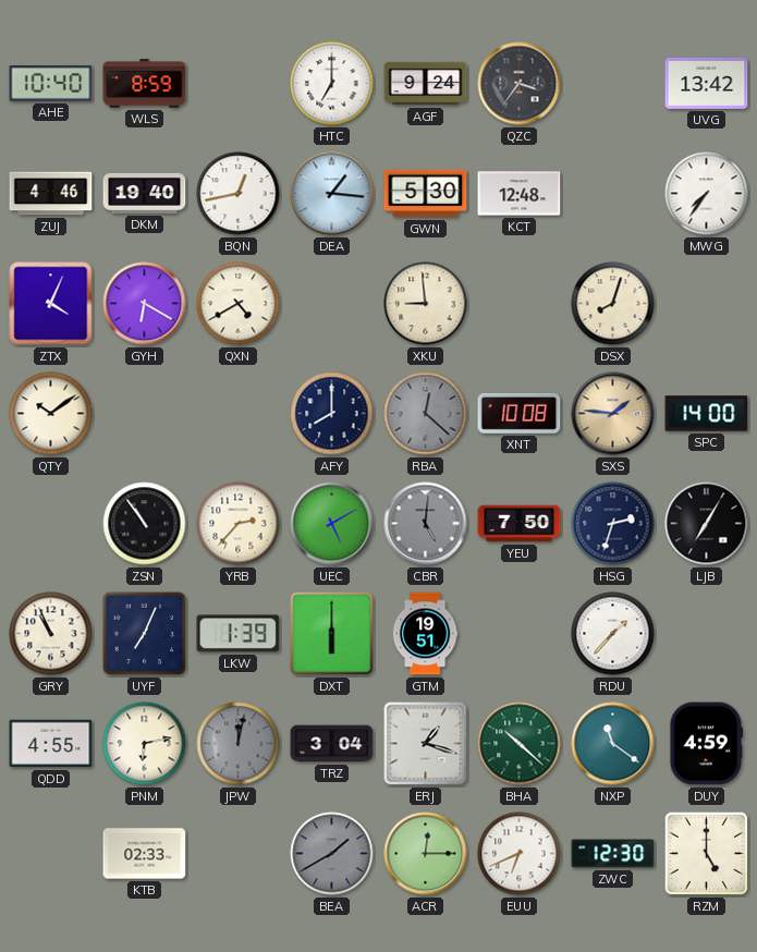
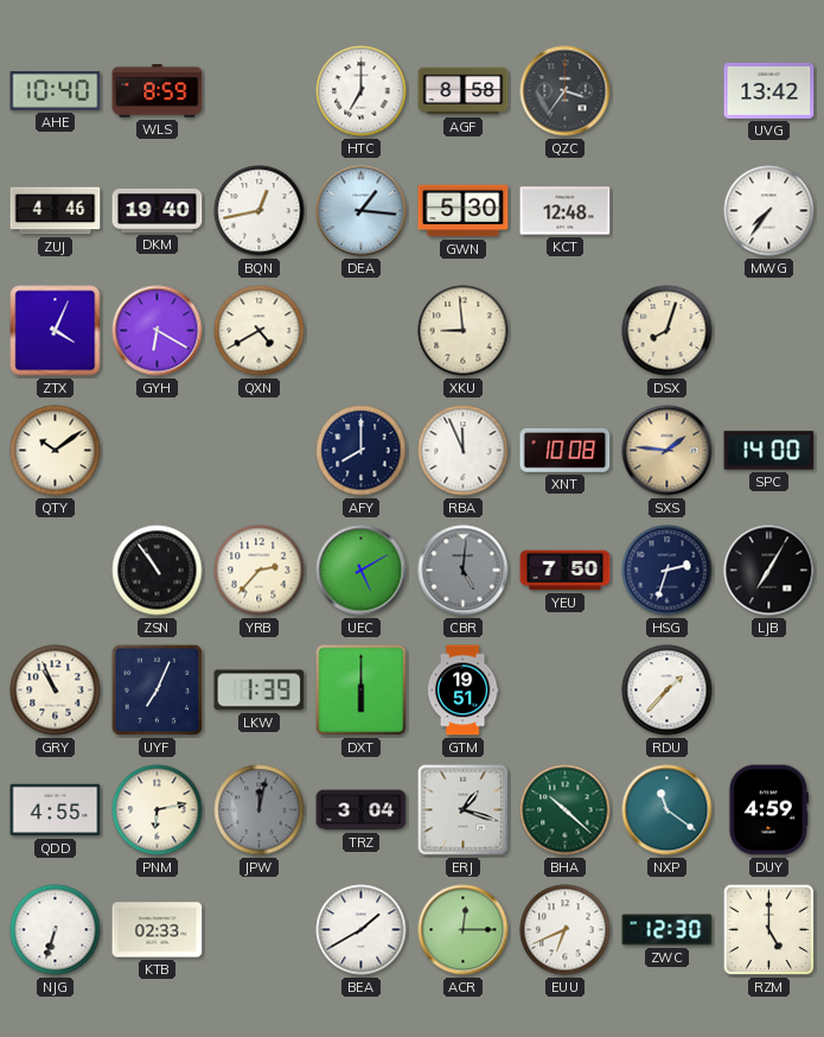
AGF: 9:24 -> 8:58
RBA: 12:22 -> 11:56
RBA dial: grey -> white
NJG: none -> 6:33
BEA dial: grey -> white
